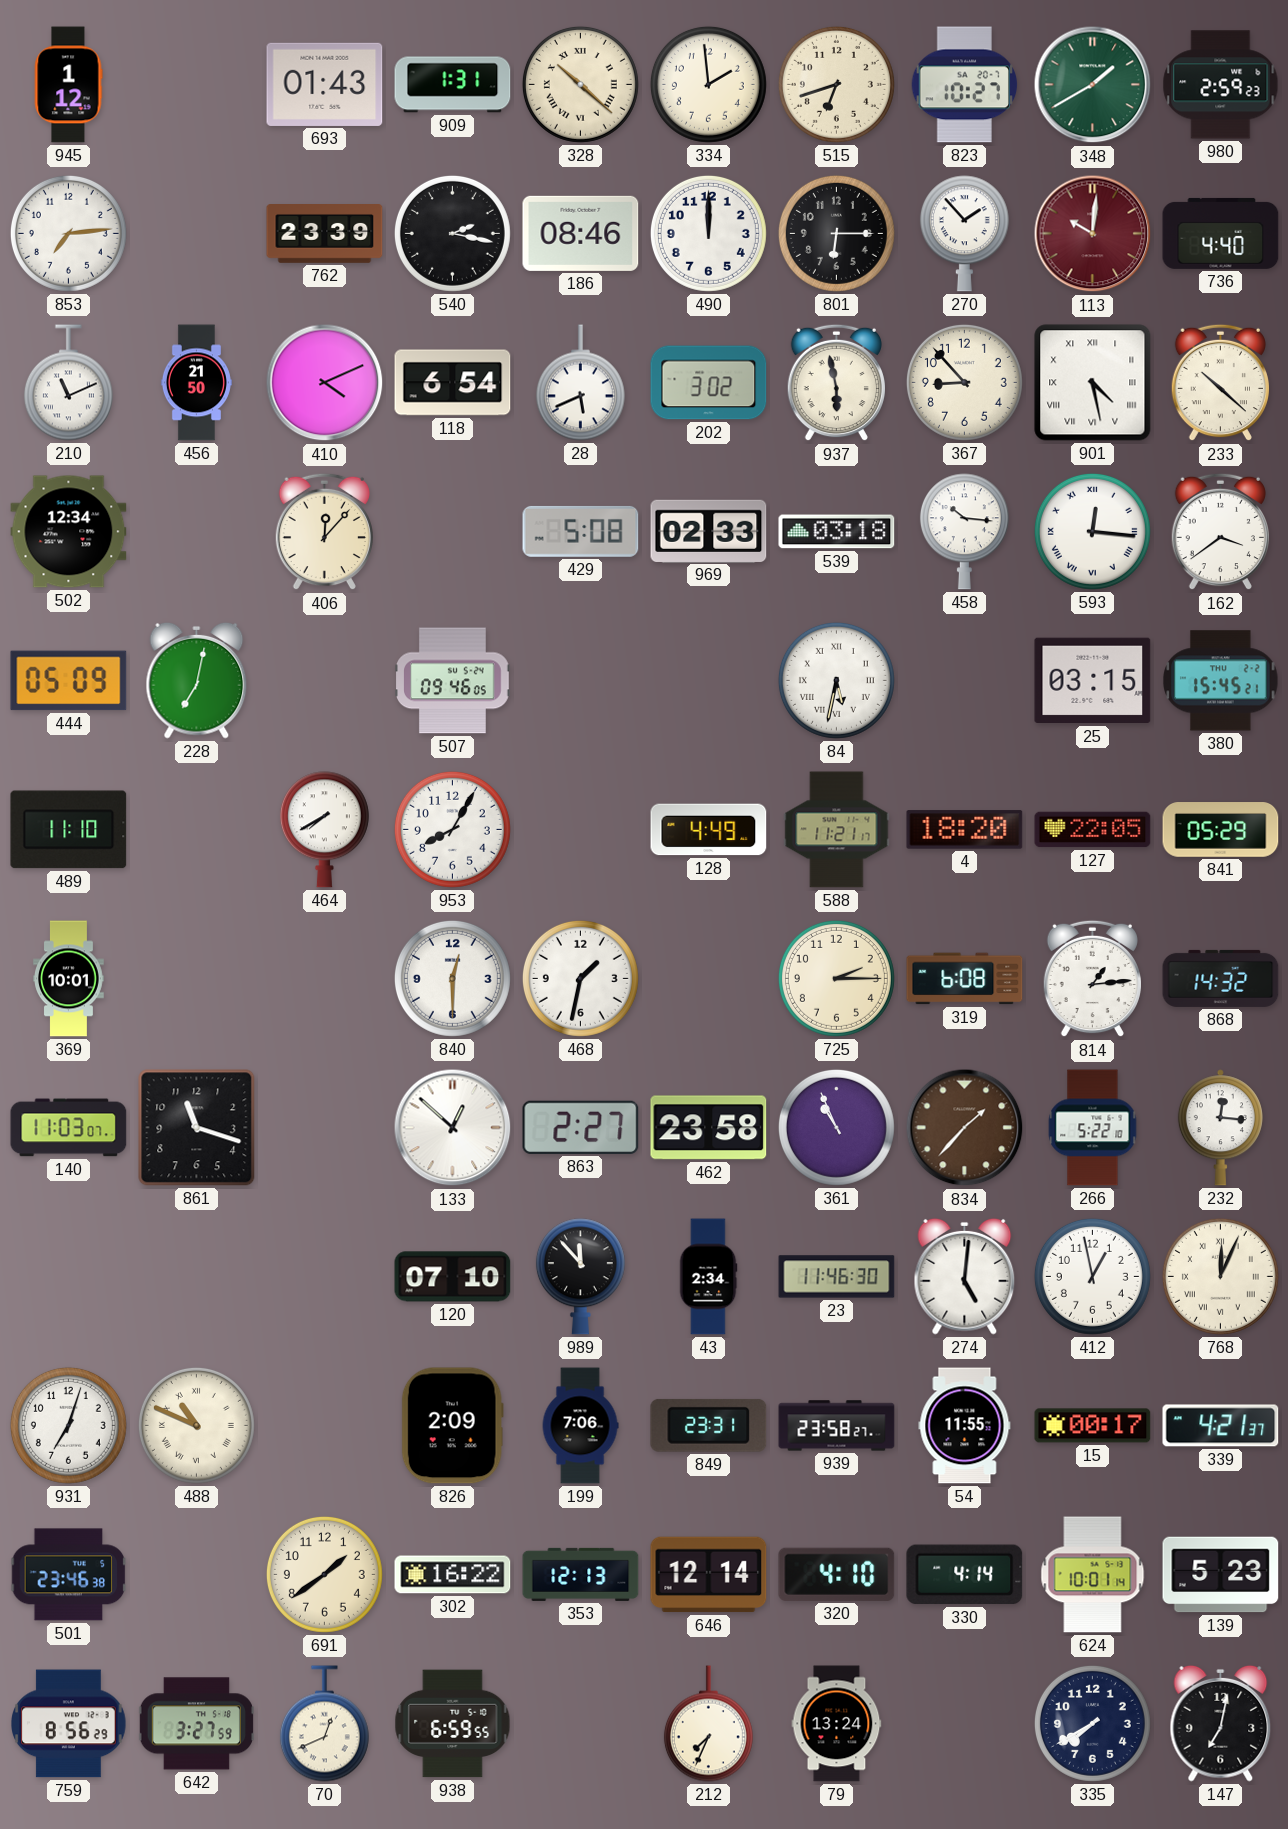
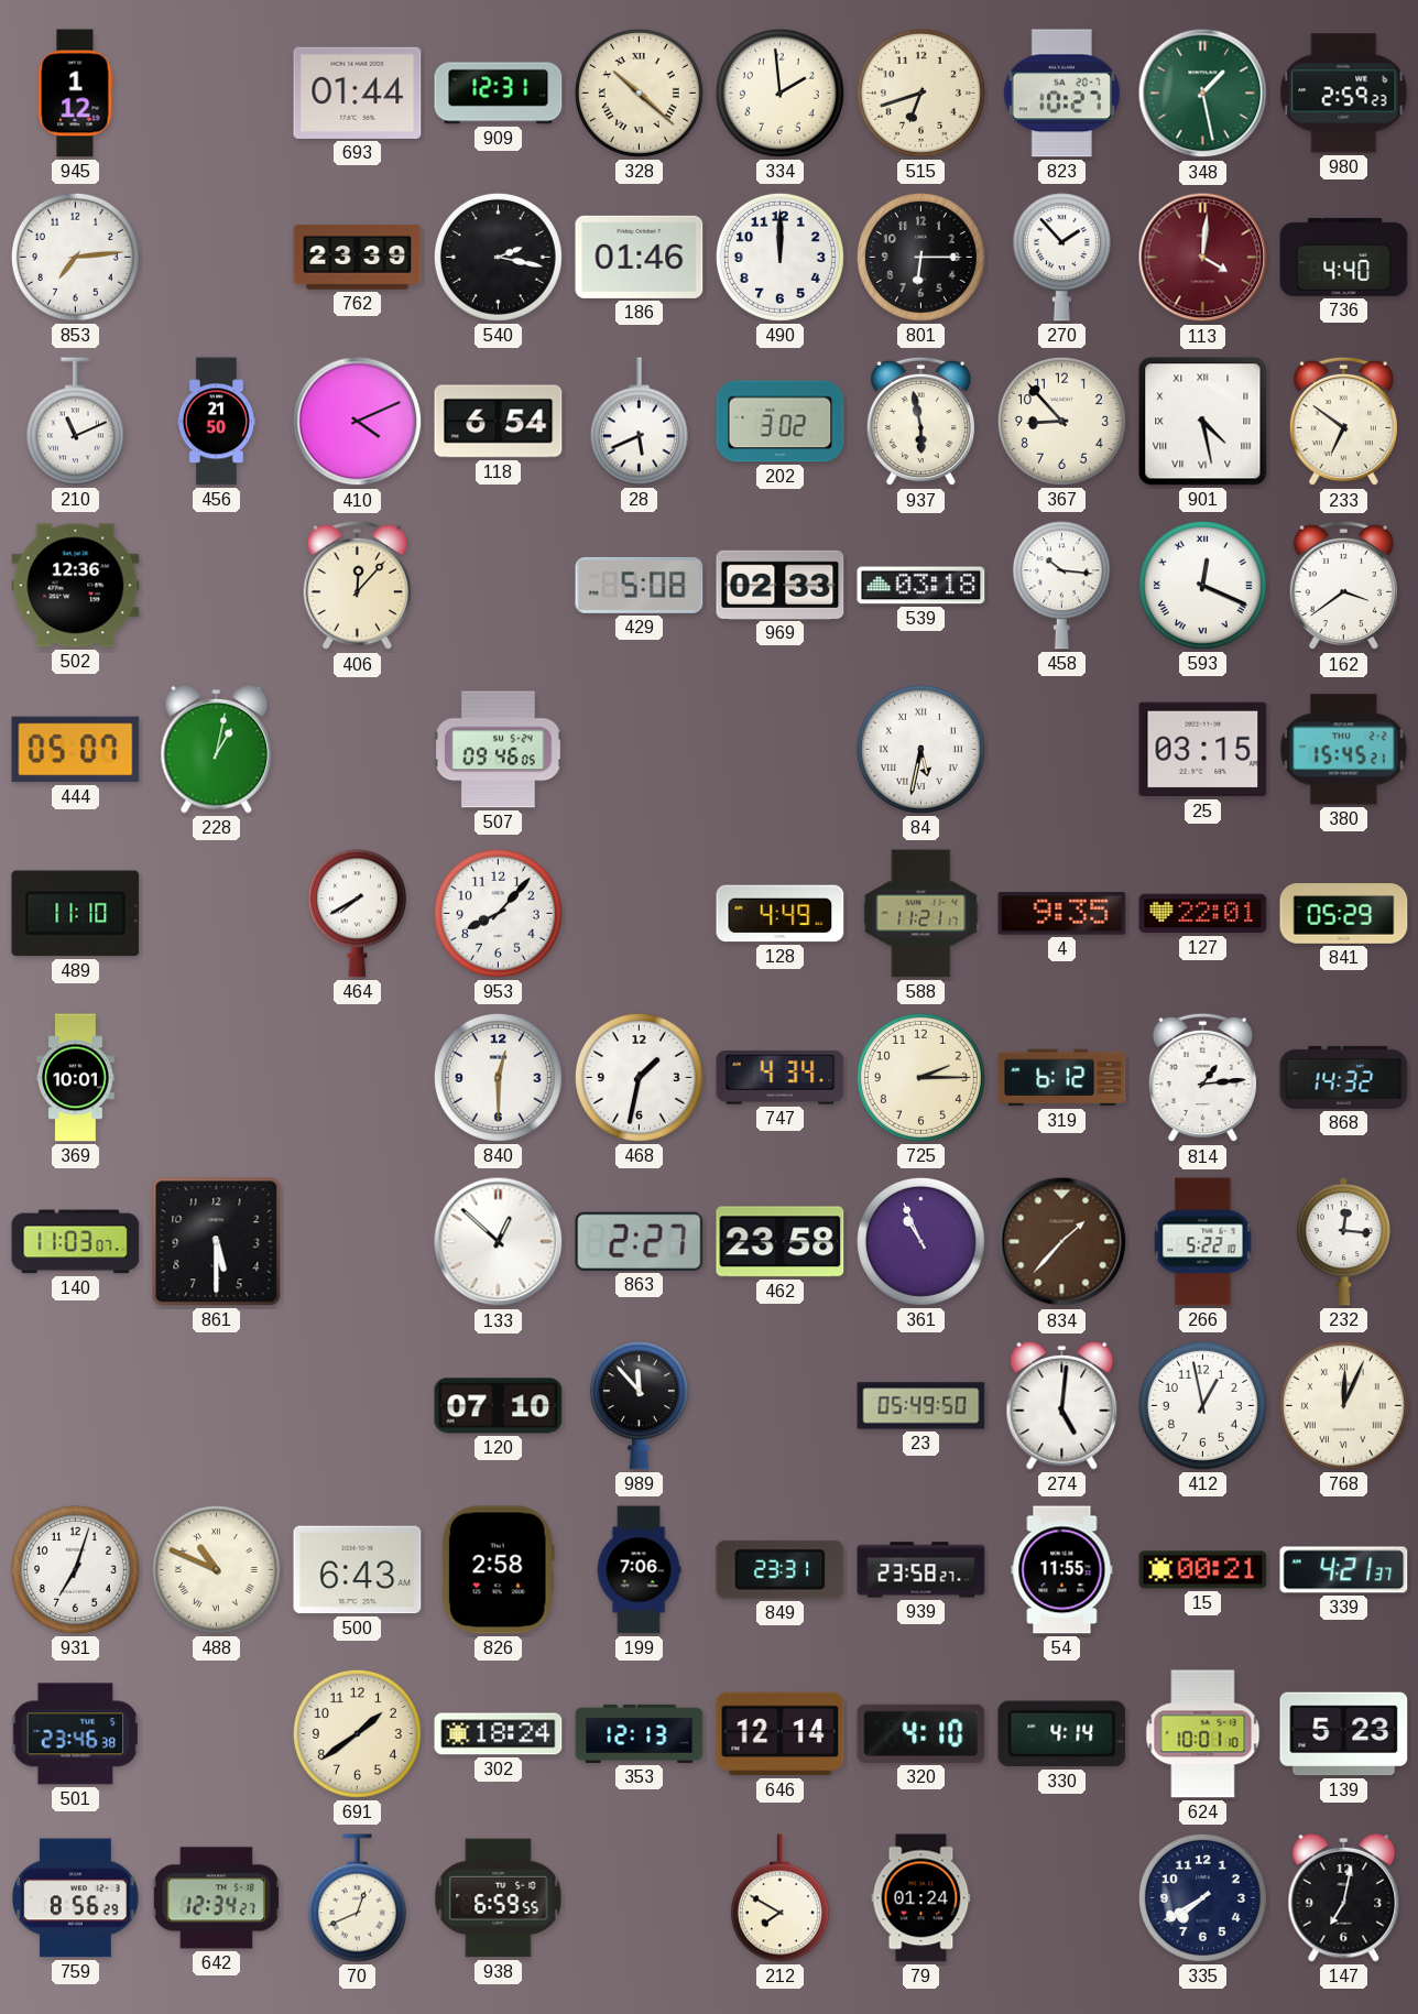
693: 01:43 -> 01:44
909: 1:31 -> 12:31
348: 1:40 -> 1:28
186: 08:46 -> 01:46
113: 10:01 -> 4:01
233: 10:22 -> 6:51
502: 12:34 -> 12:36
593: 12:16 -> 12:19
444: 05:09 -> 05:07
228: 7:02 -> 1:02
953: 8:05 -> 8:07
4: 18:20 -> 9:35
127: 22:05 -> 22:01
747: none -> 4:34
319: 6:08 -> 6:12
861: 11:18 -> 5:30
43: 2:34 -> none
23: 11:46 -> 05:49
500: none -> 6:43
826: 2:09 -> 2:58
15: 00:17 -> 00:21
302: 16:22 -> 18:24
624: 10:01:14 -> 10:01:10
642: 3:27 -> 12:34
212: 7:34 -> 7:50
79: 13:24 -> 01:24
